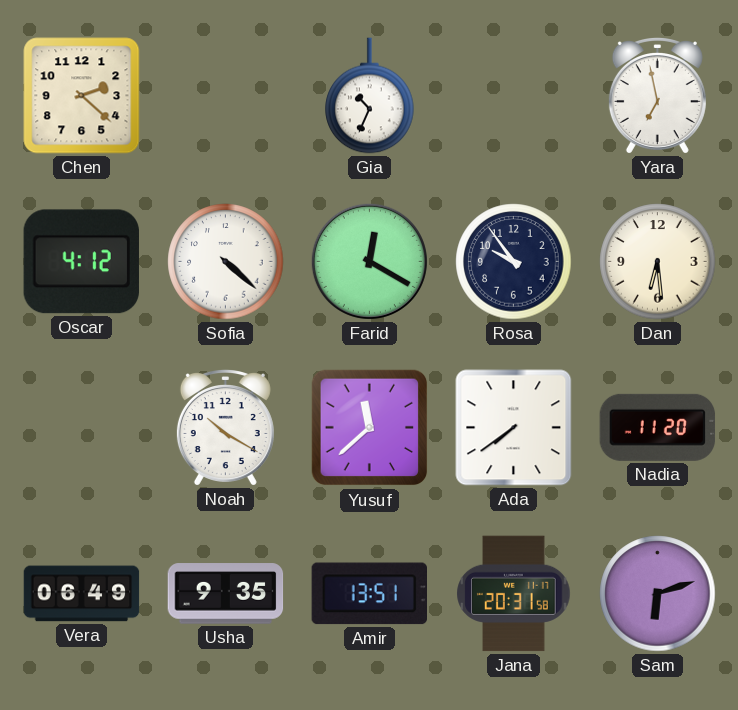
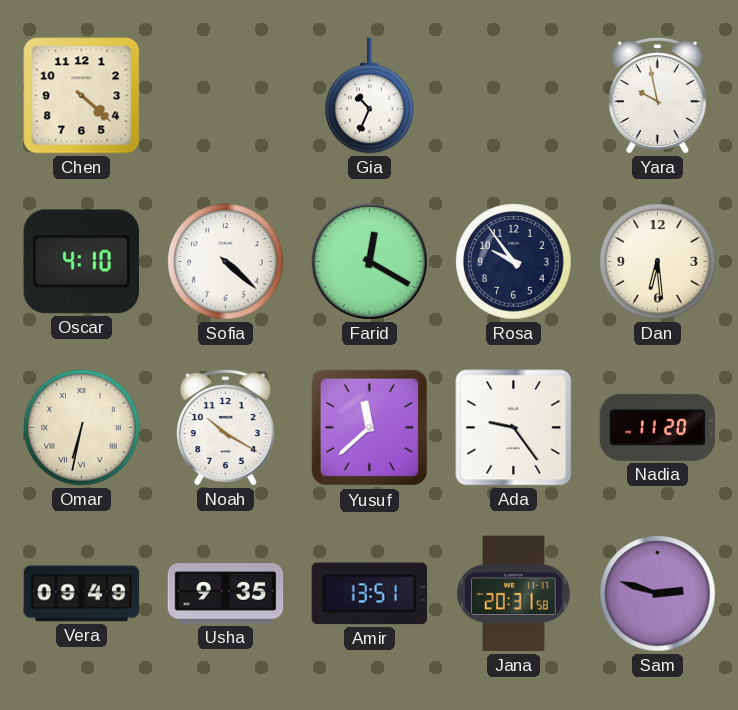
Chen: 2:22 -> 4:22
Yara: 6:58 -> 9:58
Oscar: 4:12 -> 4:10
Omar: none -> 6:32
Ada: 7:39 -> 9:24
Vera: 06:49 -> 09:49
Sam: 6:12 -> 2:48
